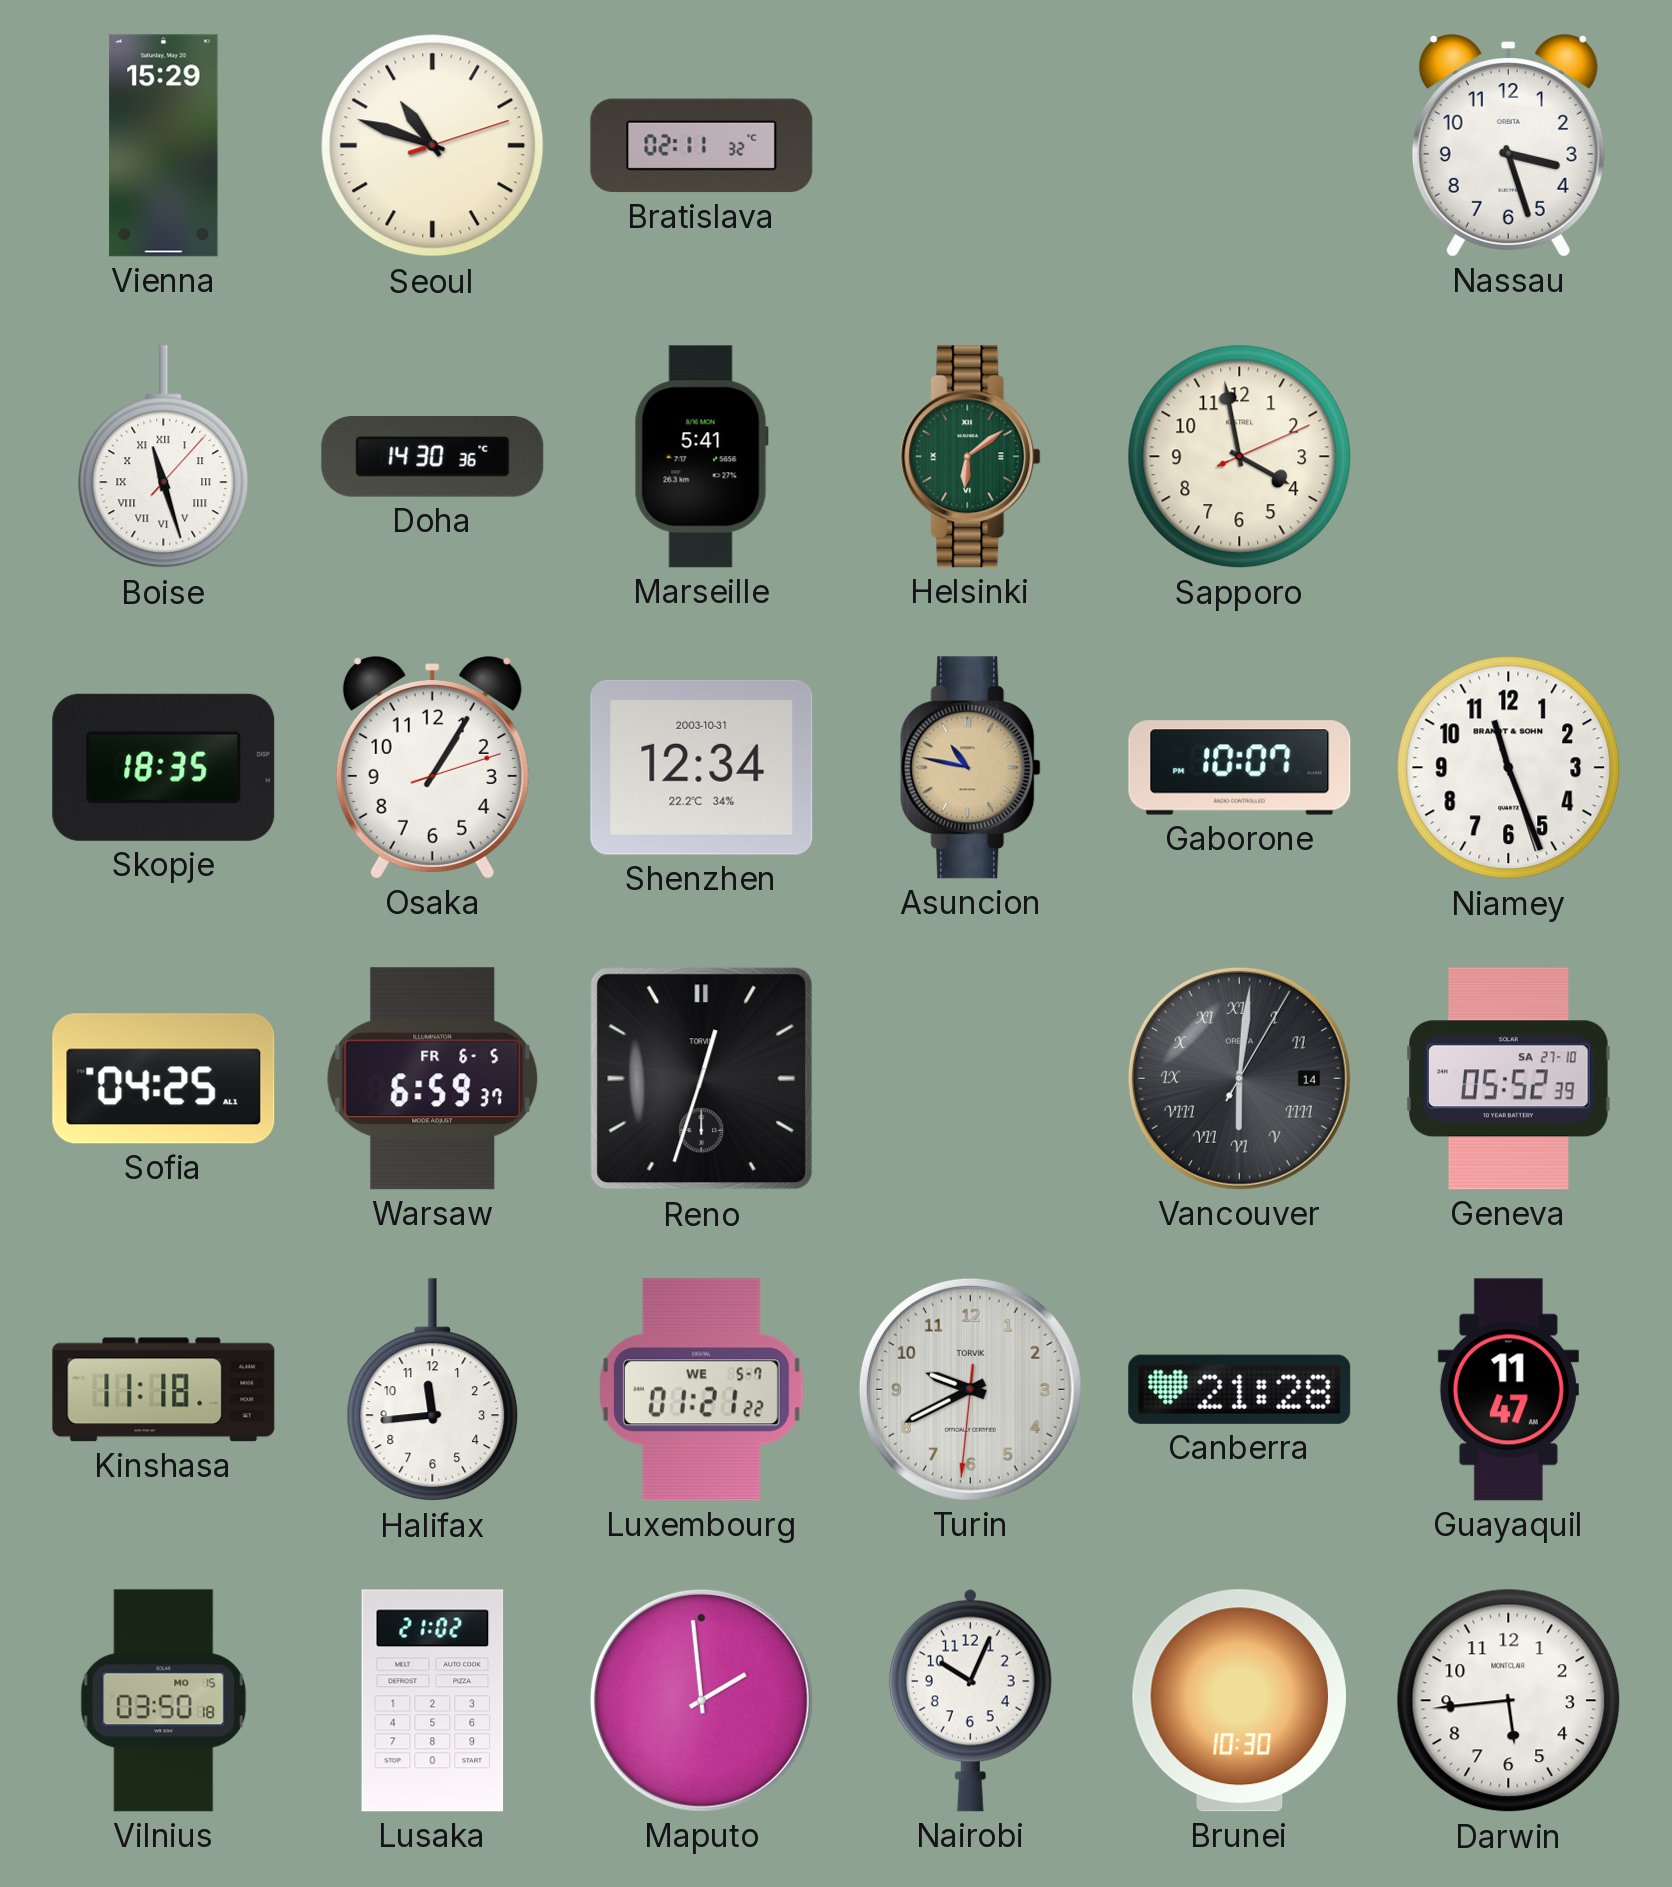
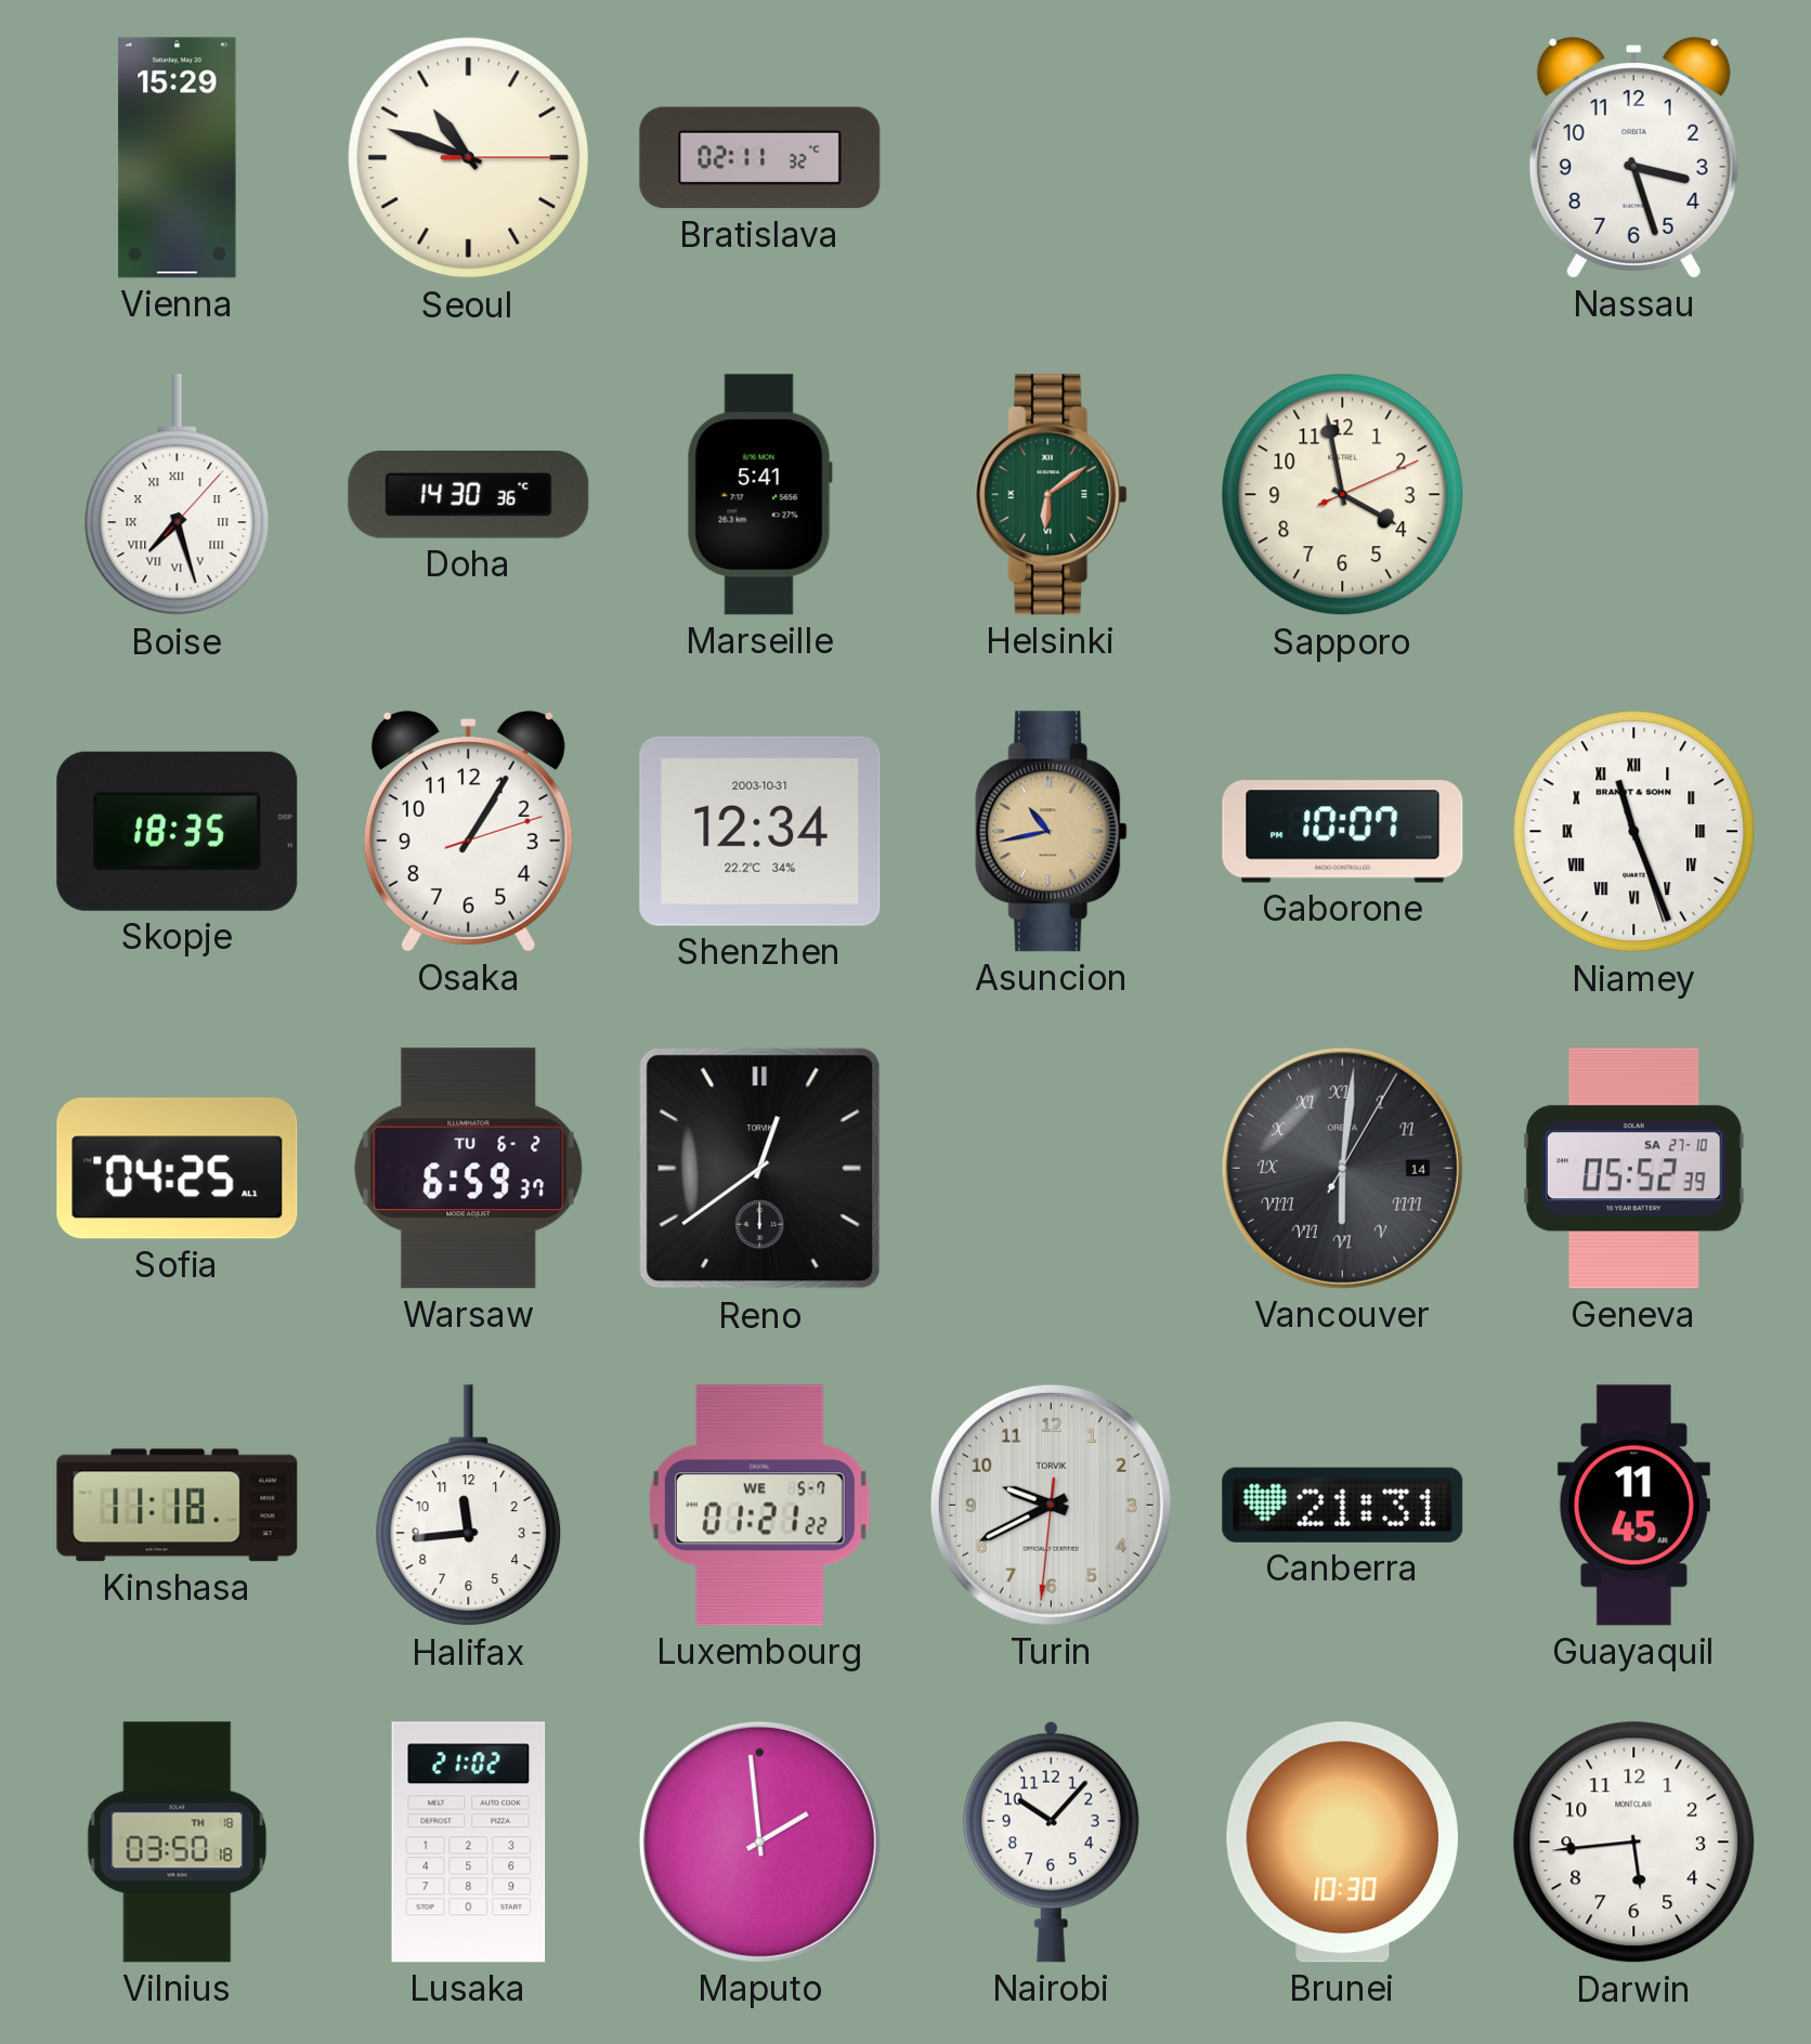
Seoul: 10:48:12 -> 10:48:15
Boise: 11:27 -> 7:27
Asuncion: 10:47 -> 10:43
Niamey numerals: Arabic -> Roman
Warsaw date: FR 6-5 -> TU 6-2
Reno: 12:33 -> 12:39
Canberra: 21:28 -> 21:31
Guayaquil: 11:47 -> 11:45
Vilnius date: MO 15 -> TH 18
Nairobi: 10:04 -> 10:07
